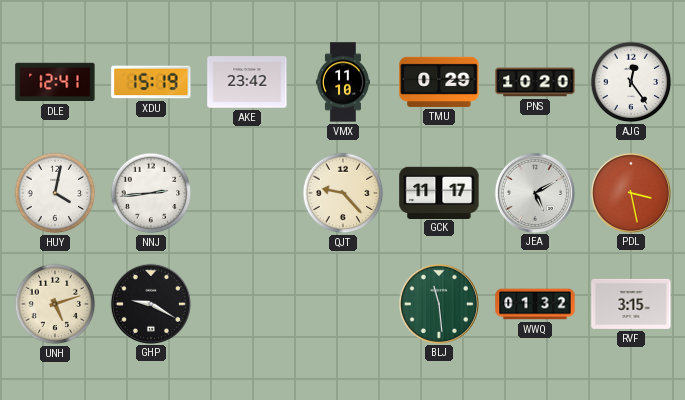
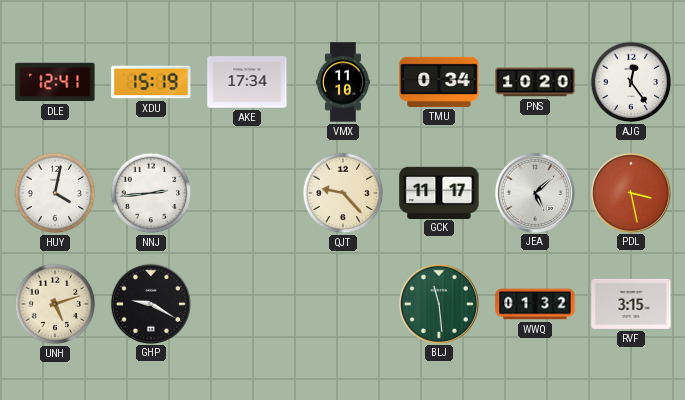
AKE: 23:42 -> 17:34
TMU: 0:29 -> 0:34
JEA: 5:10 -> 5:08
